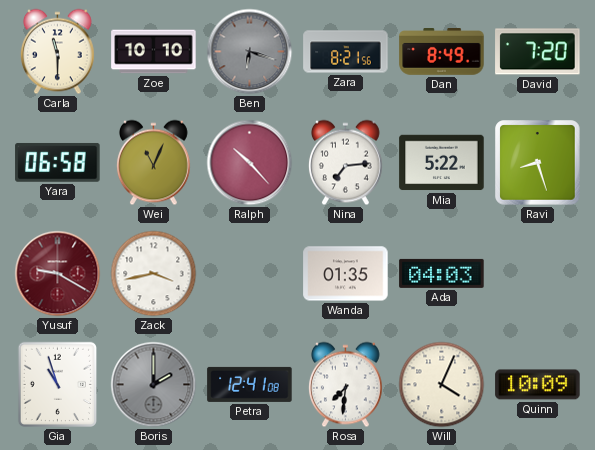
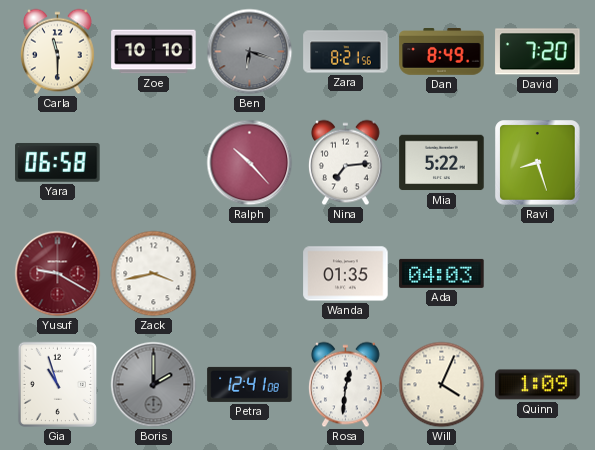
Wei: 11:04 -> none
Rosa: 7:31 -> 12:31
Quinn: 10:09 -> 1:09
